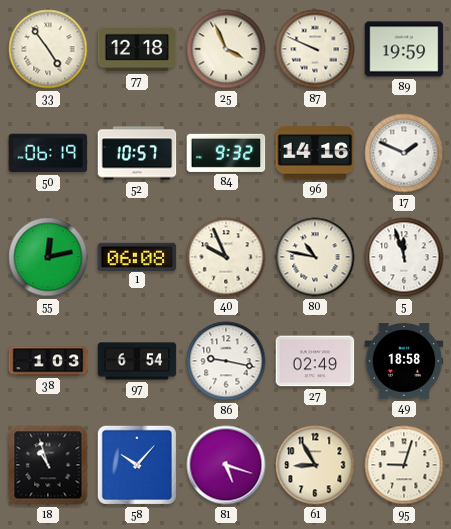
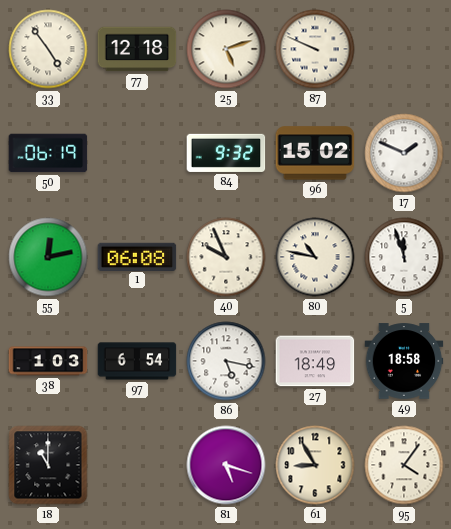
25: 3:56 -> 5:12
89: 19:59 -> none
52: 10:57 -> none
96: 14:16 -> 15:02
86: 9:17 -> 5:17
27: 02:49 -> 18:49
18: 10:57 -> 11:00
58: 10:07 -> none
95: 9:03 -> 4:06
